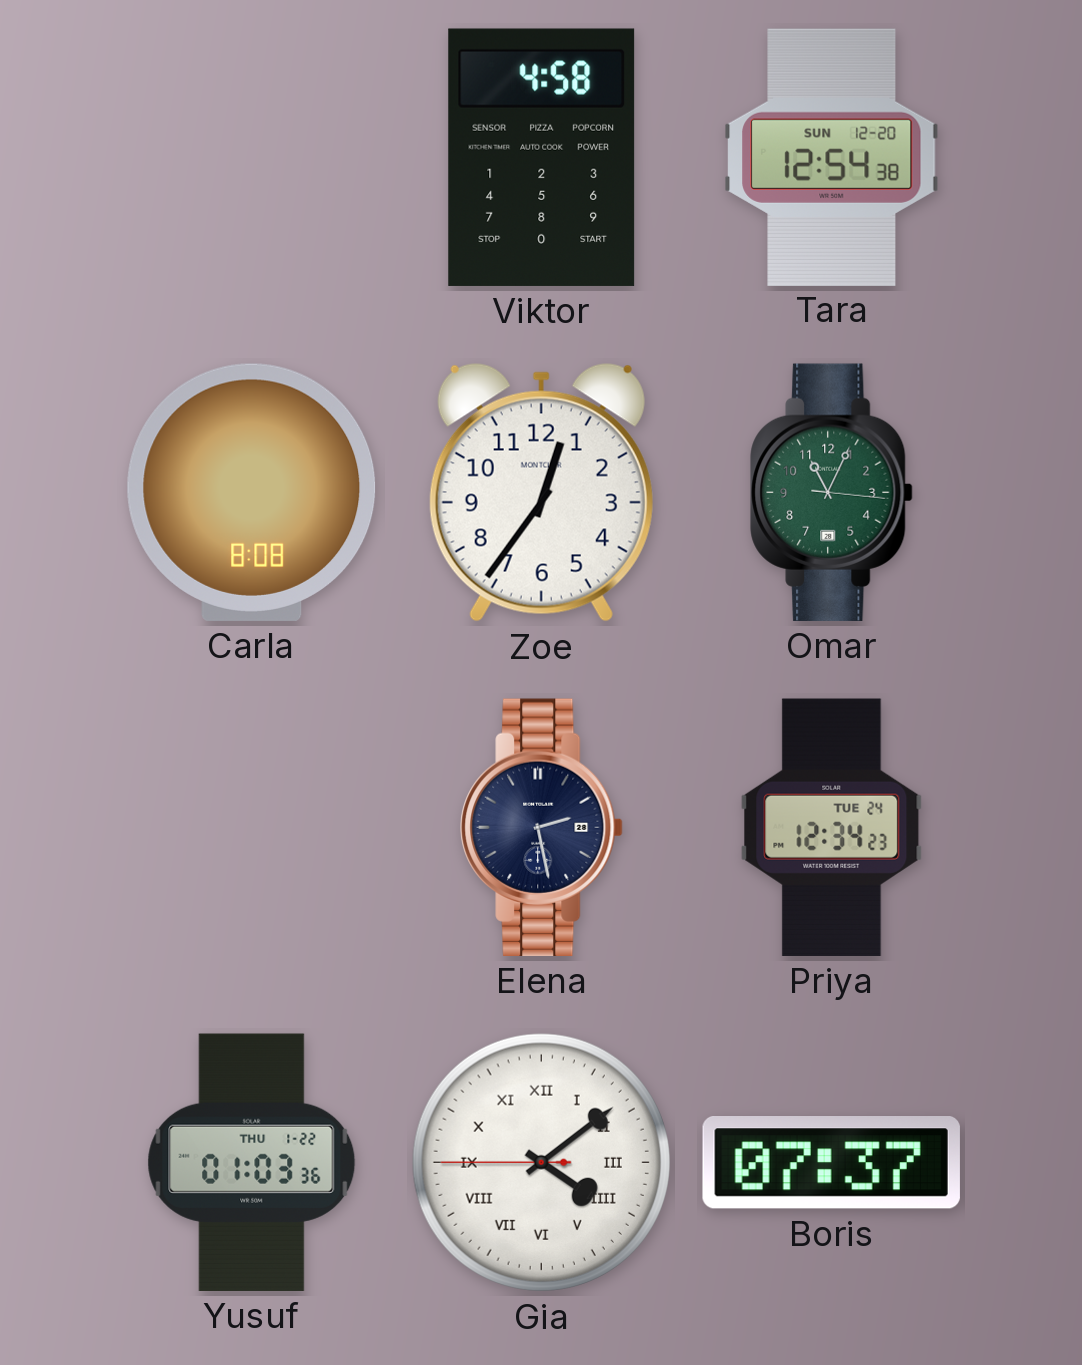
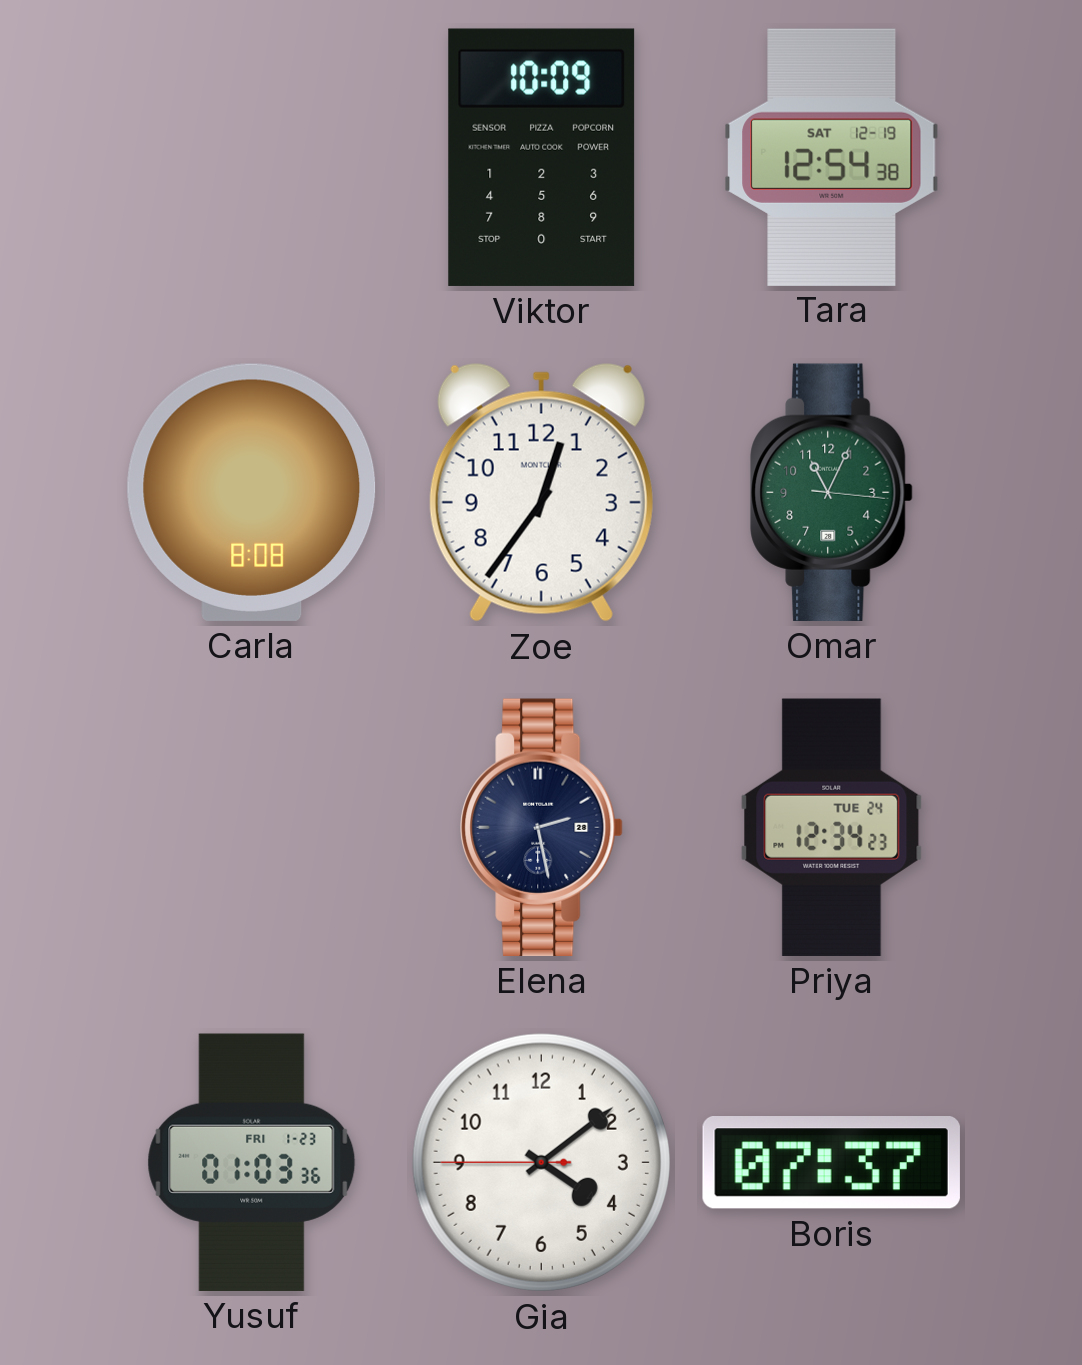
Viktor: 4:58 -> 10:09
Tara date: SUN 12-20 -> SAT 12-19
Yusuf date: THU 1-22 -> FRI 1-23
Gia numerals: Roman -> Arabic
